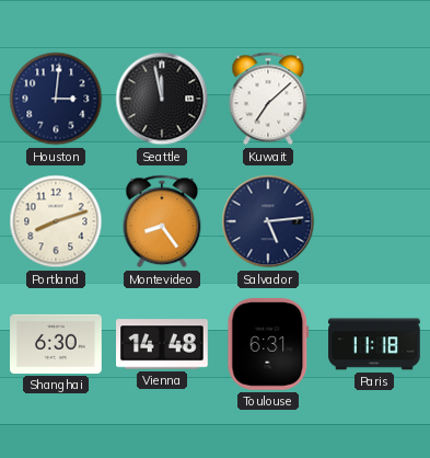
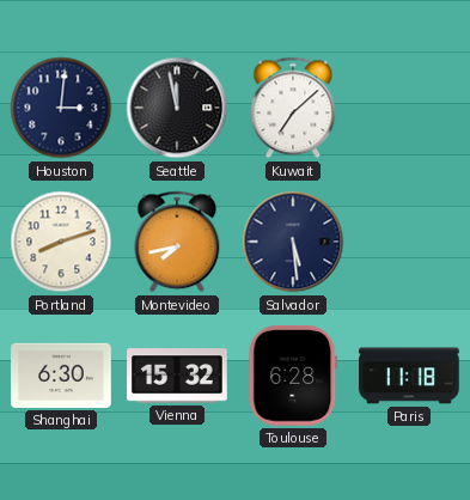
Montevideo: 8:24 -> 7:43
Salvador: 5:14 -> 5:29
Vienna: 14:48 -> 15:32
Toulouse: 6:31 -> 6:28
